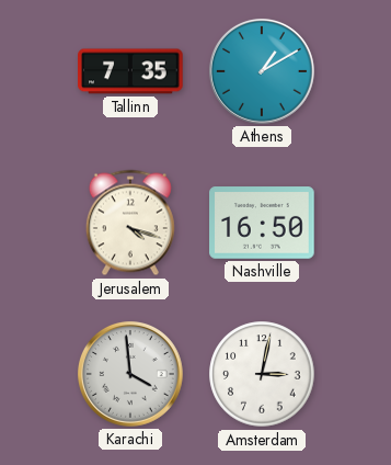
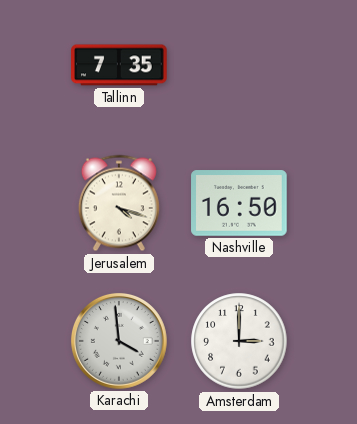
Athens: 1:10 -> none
Amsterdam: 3:02 -> 3:00
